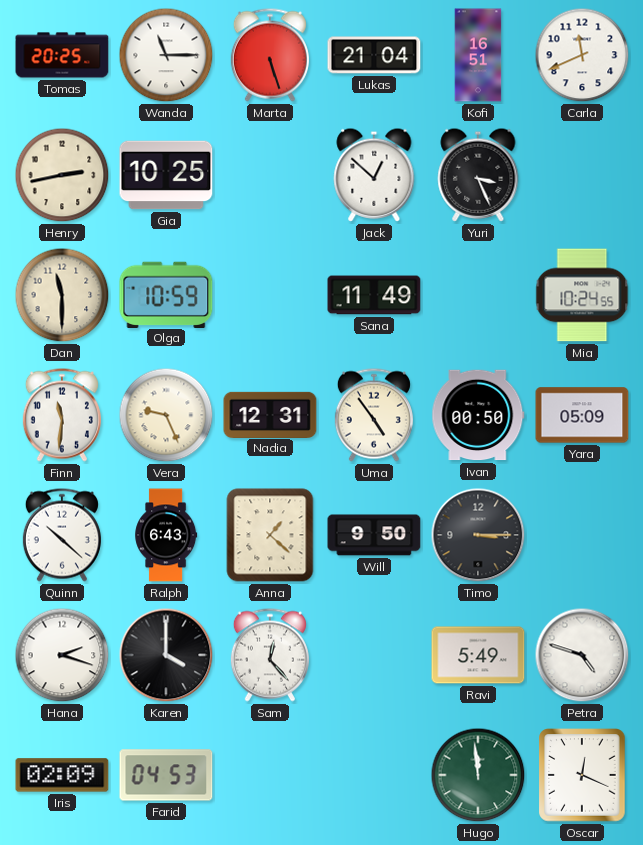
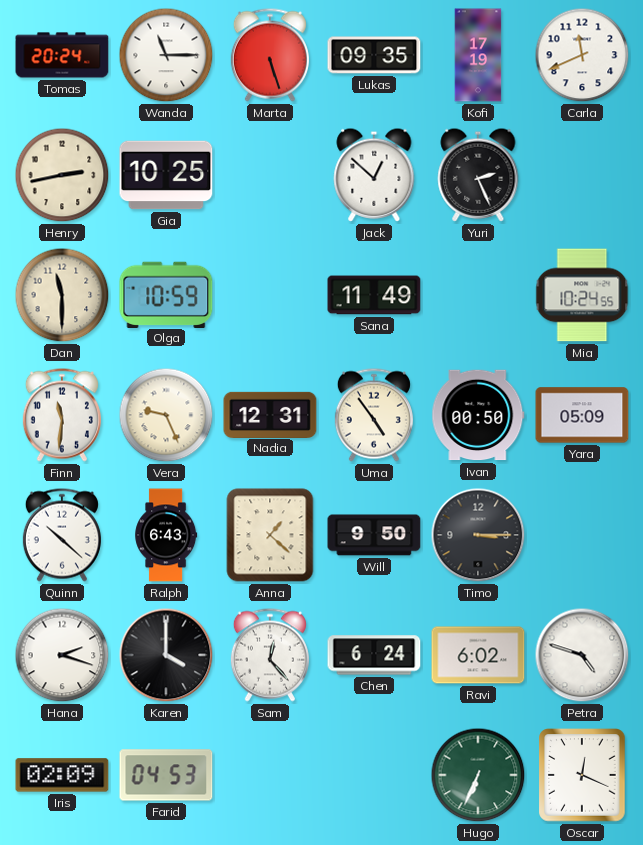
Tomas: 20:25 -> 20:24
Lukas: 21:04 -> 09:35
Kofi: 16:51 -> 17:19
Yuri: 3:26 -> 2:26
Chen: none -> 6:24
Ravi: 5:49 -> 6:02
Hugo: 11:59 -> 6:34
